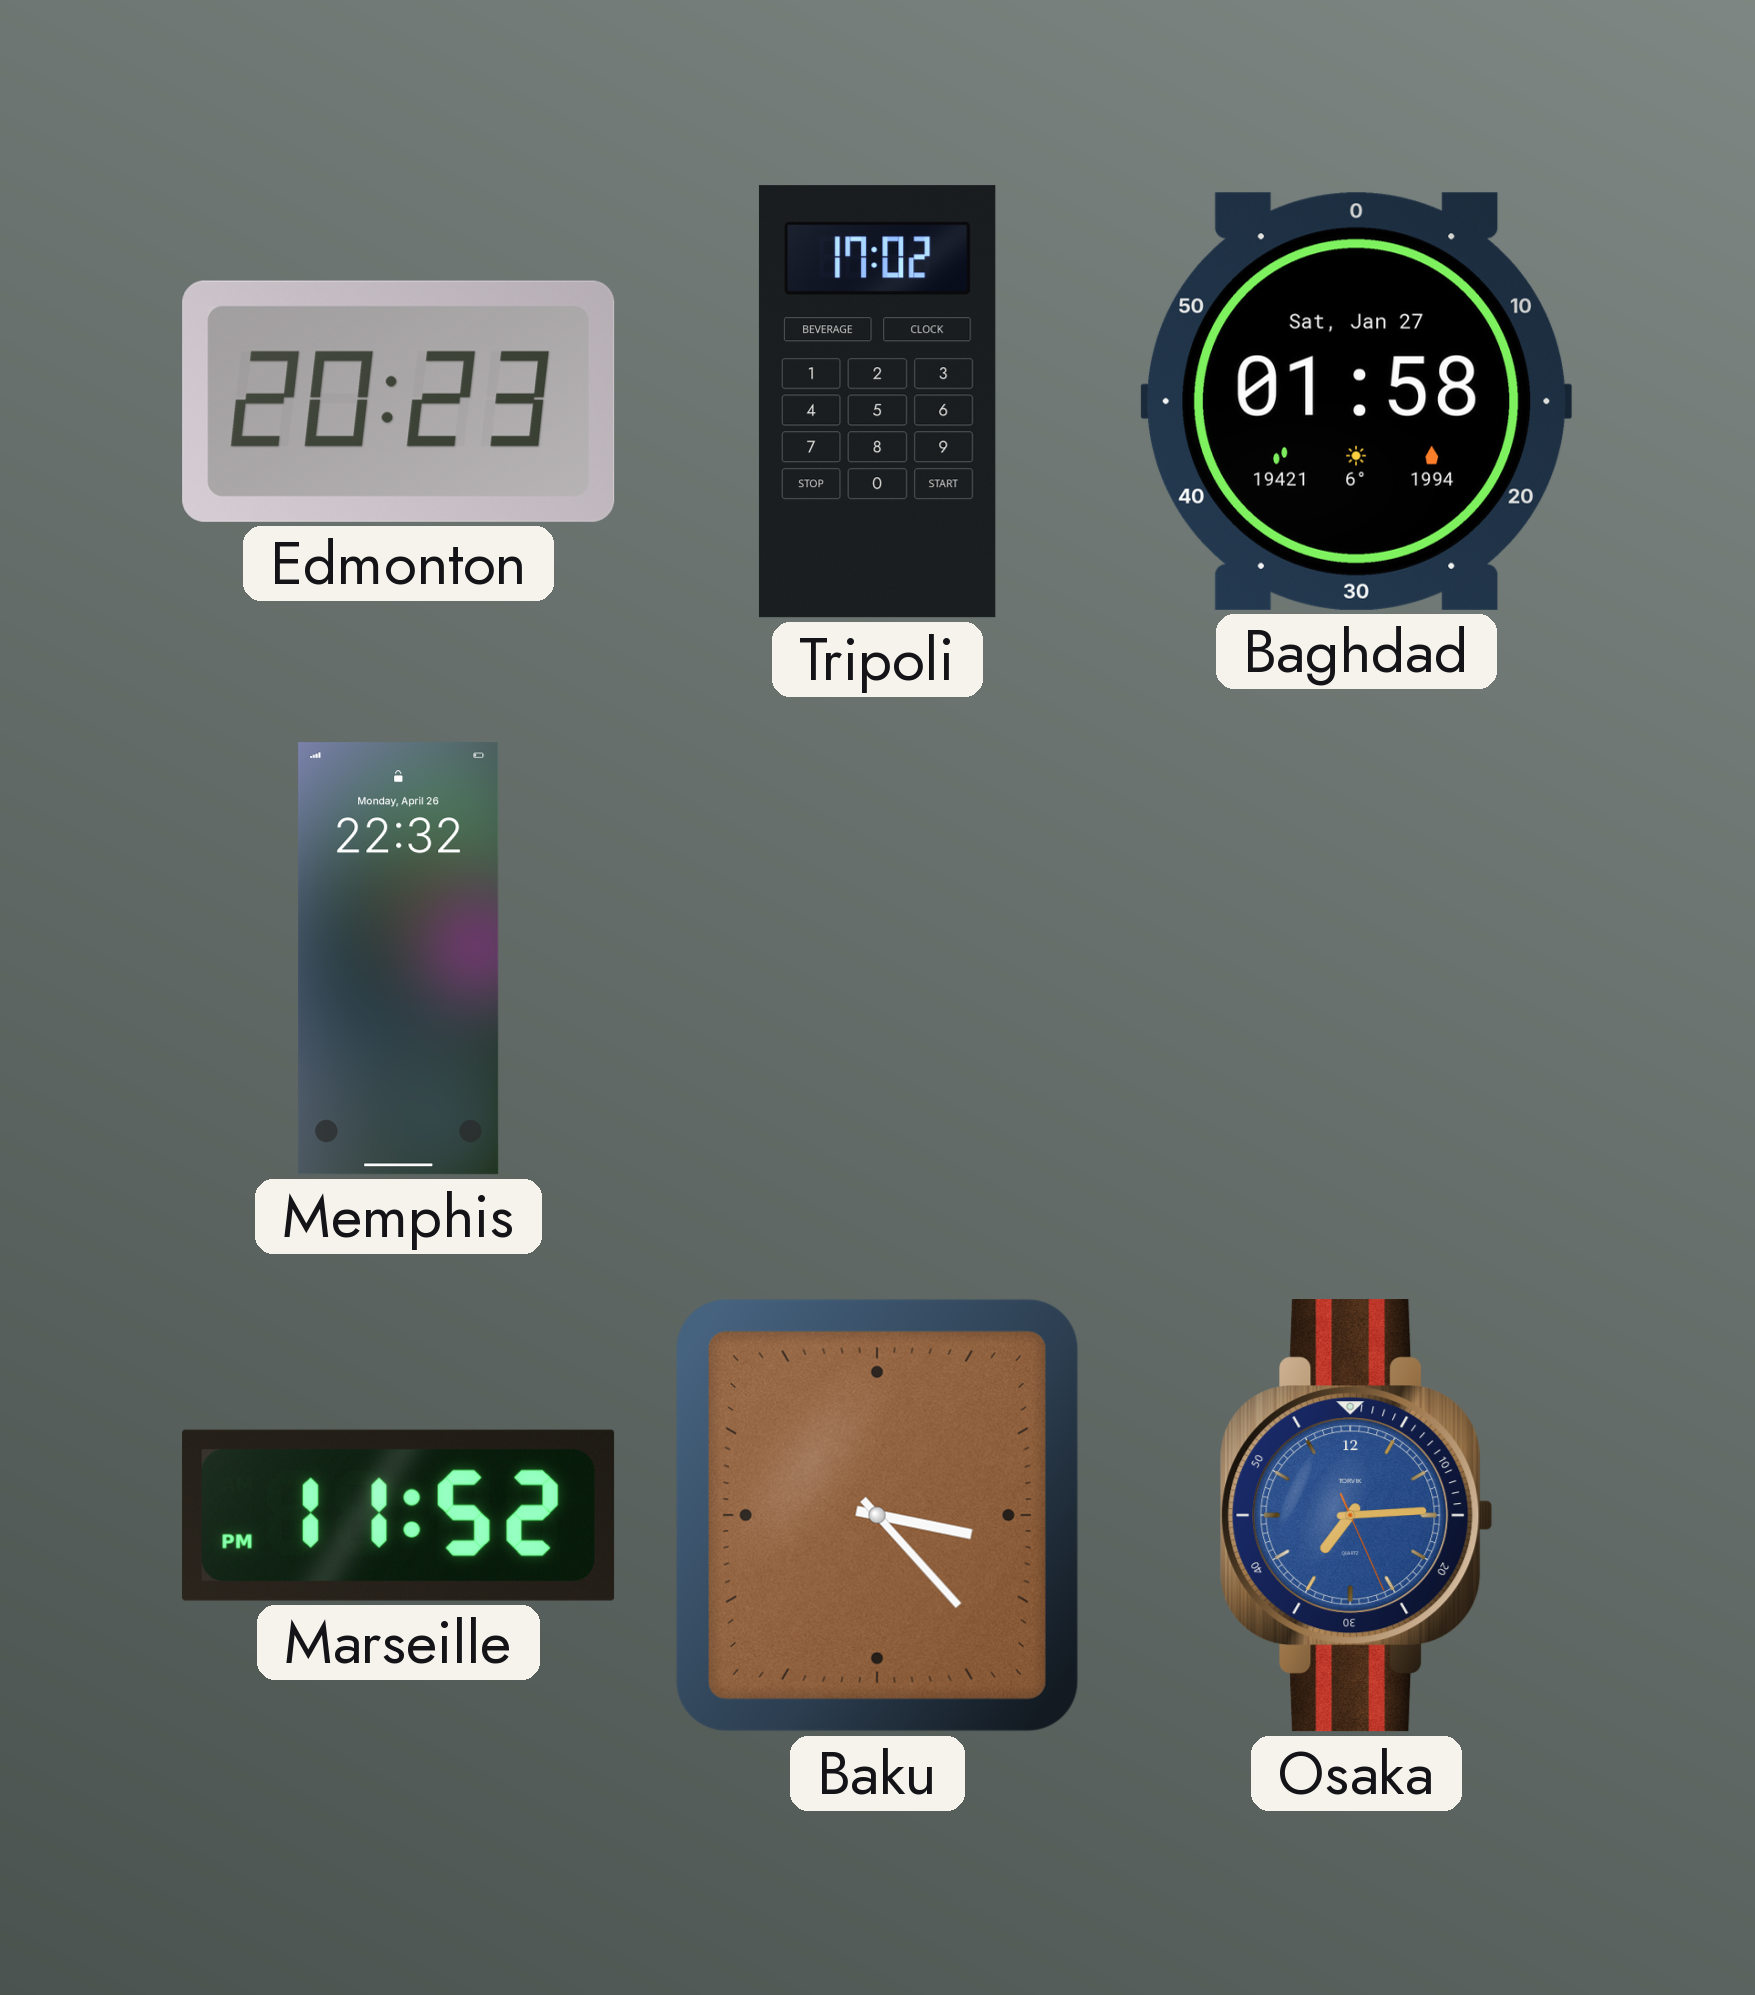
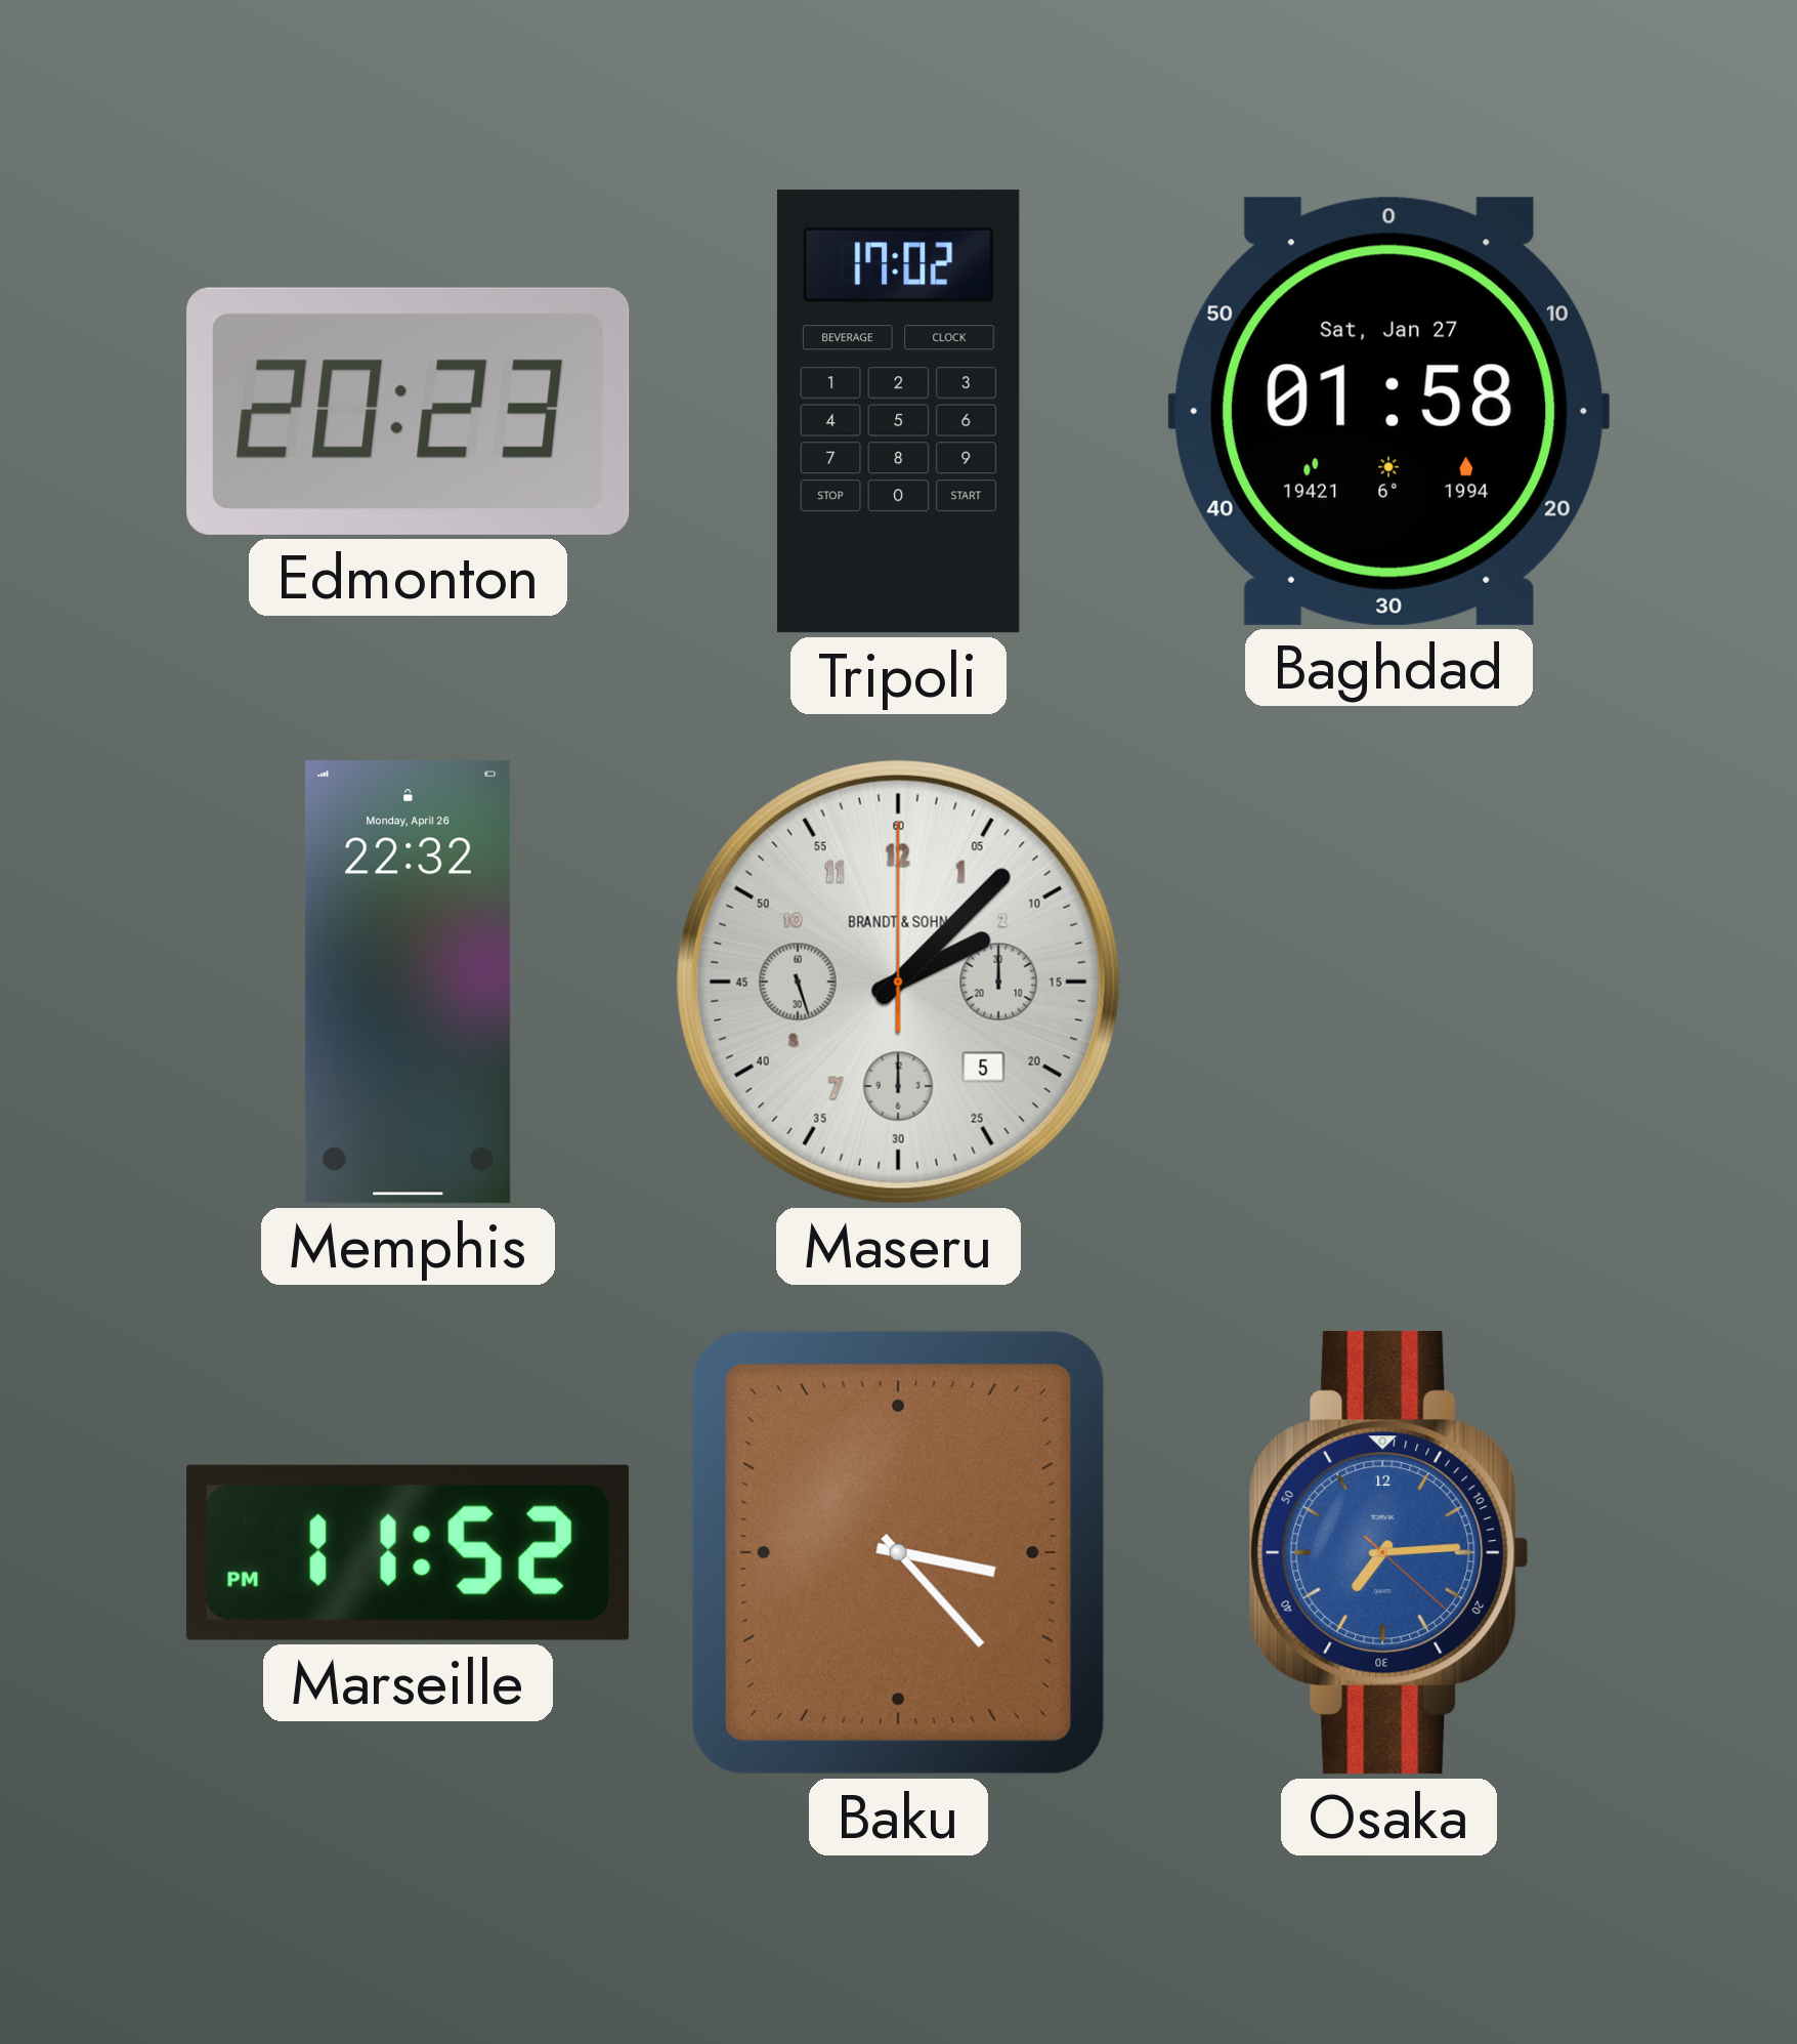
Maseru: none -> 2:07
Osaka: 7:14:26 -> 7:14:22
